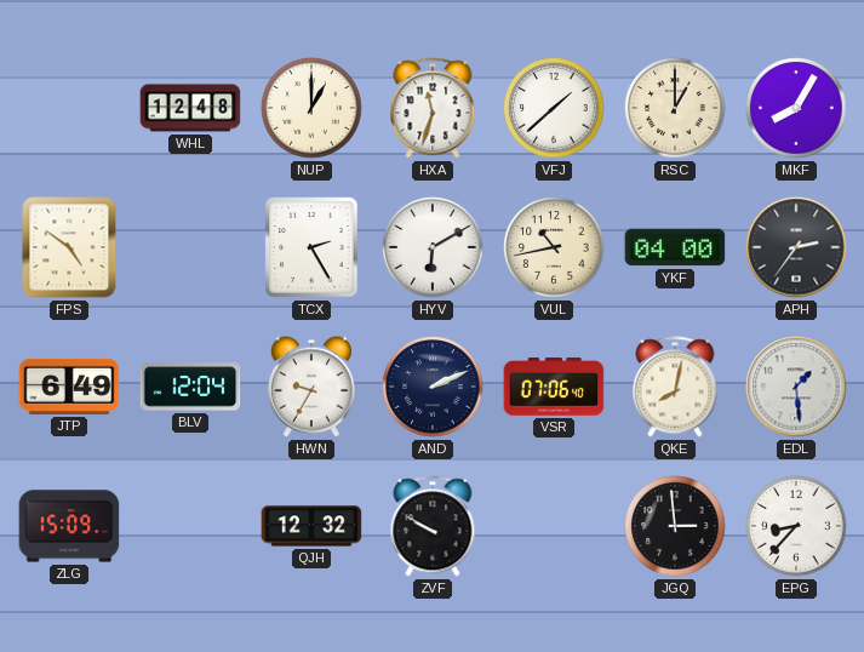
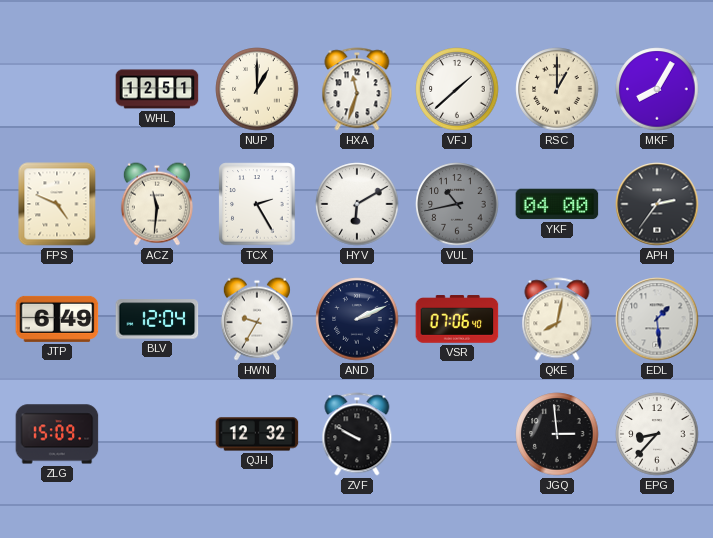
WHL: 12:48 -> 12:51
FPS: 4:51 -> 4:49
ACZ: none -> 11:31
VUL dial: cream -> grey
